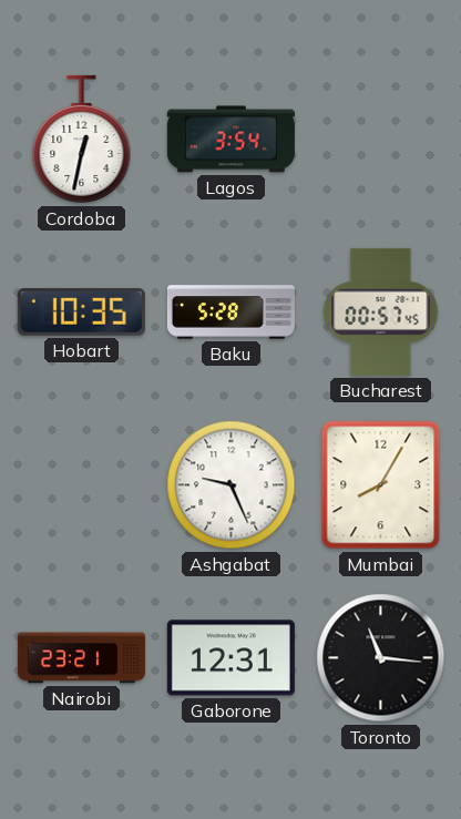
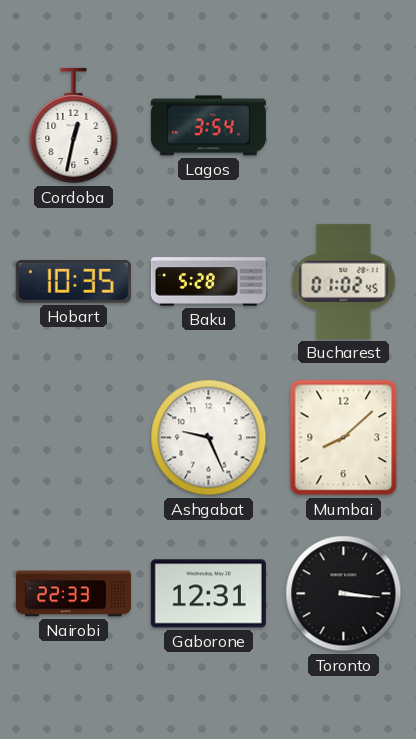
Bucharest: 00:57 -> 01:02
Mumbai: 8:05 -> 8:08
Nairobi: 23:21 -> 22:33
Toronto: 11:16 -> 3:16
